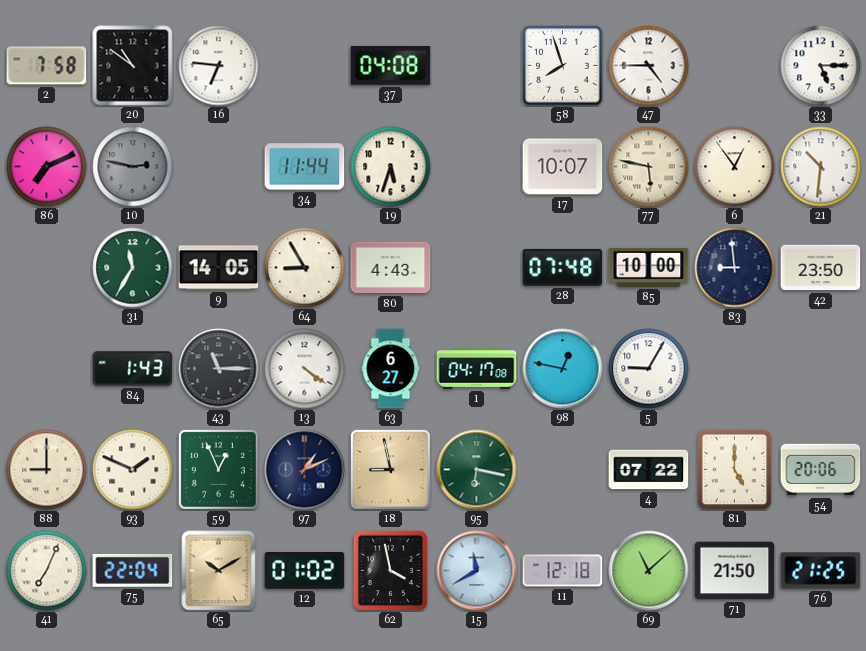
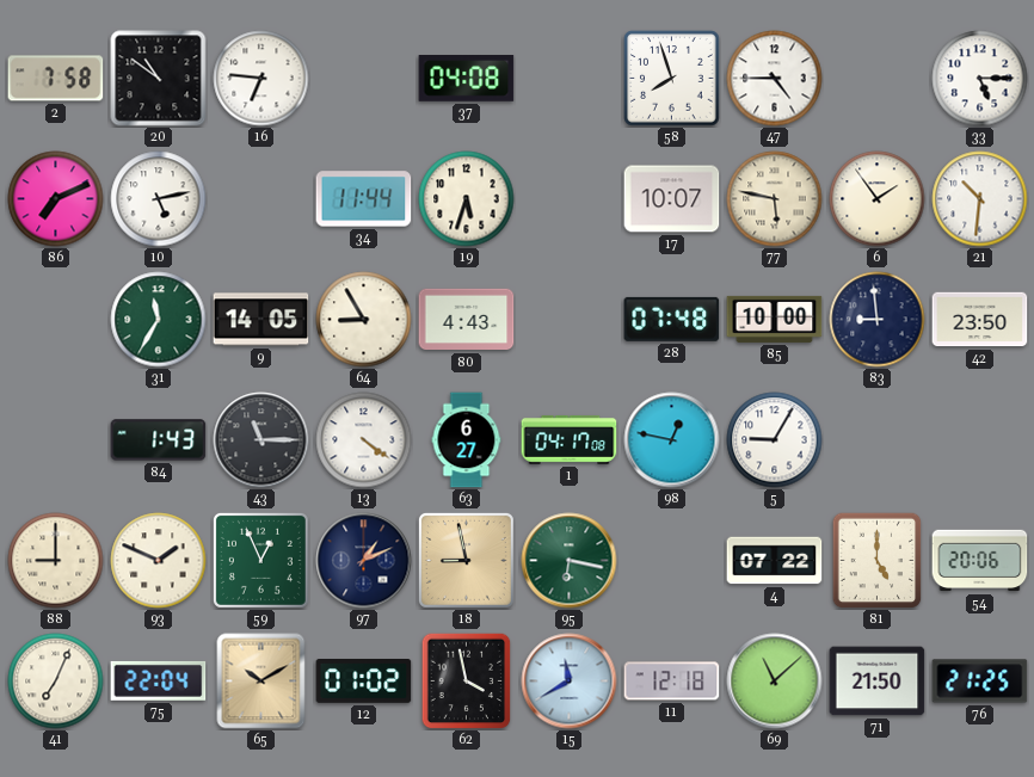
10: 2:47 -> 5:13
10 dial: grey -> white
6: 12:54 -> 1:54
